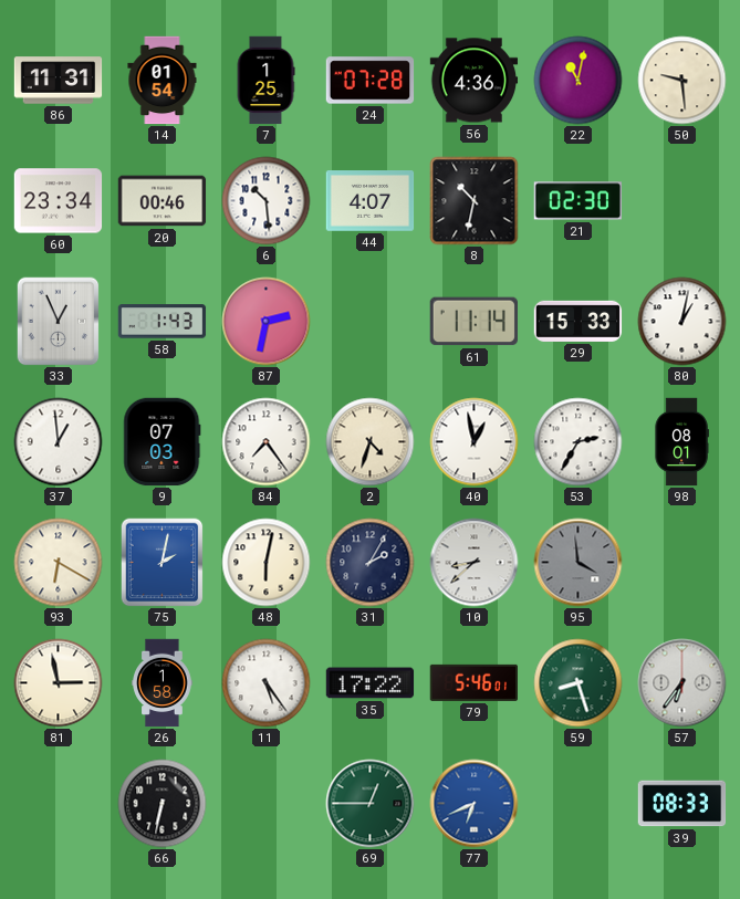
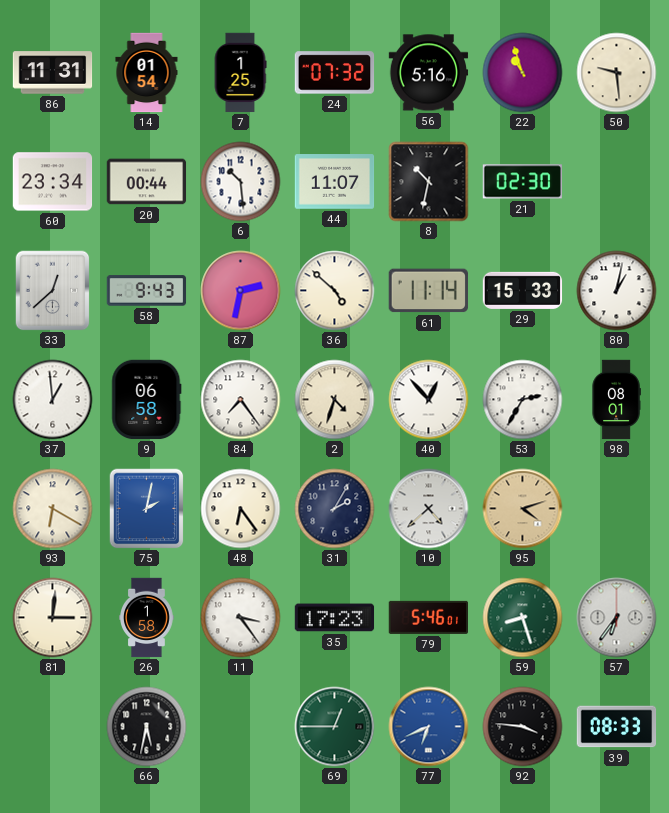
24: 07:28 -> 07:32
56: 4:36 -> 5:16
22: 11:02 -> 10:57
20: 00:46 -> 00:44
44: 4:07 -> 11:07
33: 12:56 -> 12:38
58: 1:43 -> 9:43
36: none -> 4:52
9: 07:03 -> 06:58
40: 12:58 -> 12:53
48: 6:02 -> 6:24
10: 8:38 -> 4:38
95: 3:59 -> 4:12
95 dial: grey -> champagne
81: 2:58 -> 3:01
11: 5:24 -> 3:24
35: 17:22 -> 17:23
66: 6:32 -> 5:32
92: none -> 3:46
